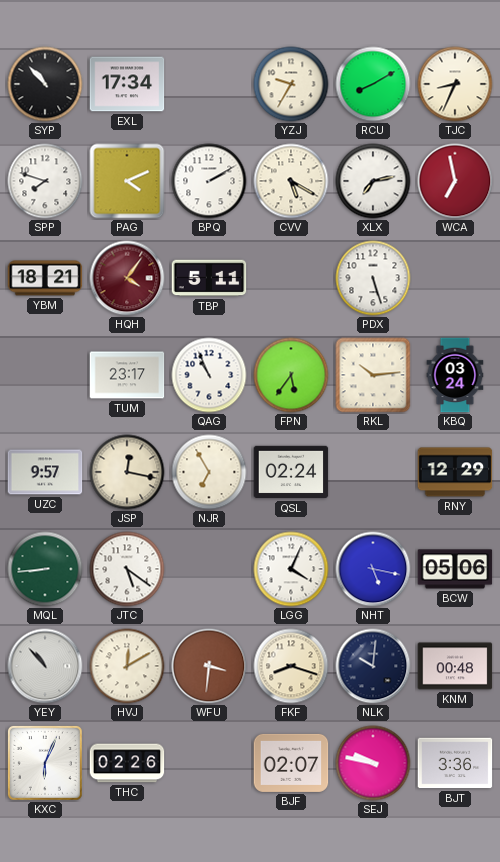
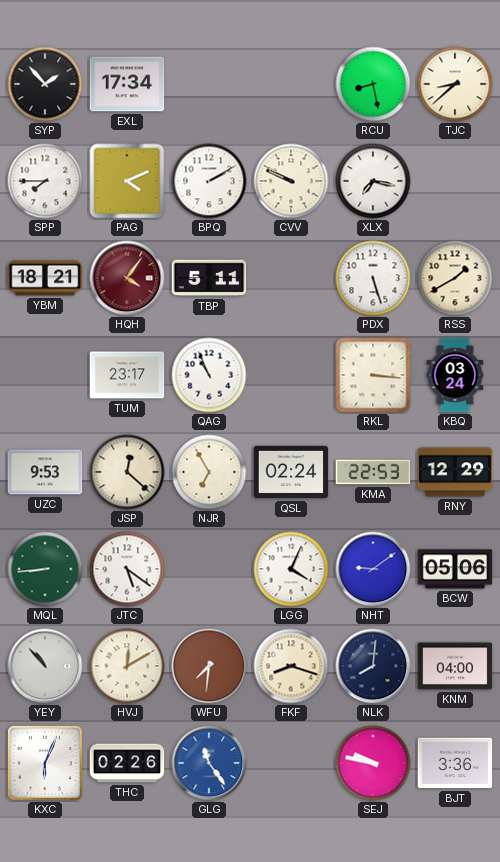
SYP: 10:53 -> 1:53
YZJ: 9:35 -> none
RCU: 8:10 -> 8:28
TJC: 8:34 -> 8:38
SPP: 7:48 -> 7:45
CVV: 5:20 -> 9:49
XLX: 7:13 -> 7:17
WCA: 6:58 -> none
RSS: none -> 1:40
FPN: 5:36 -> none
RKL: 10:14 -> 3:16
UZC: 9:57 -> 9:53
JSP: 12:17 -> 12:22
KMA: none -> 22:53
NHT: 5:17 -> 9:09
WFU: 3:31 -> 7:31
NLK: 10:01 -> 8:01
KNM: 00:48 -> 04:00
GLG: none -> 11:24
BJF: 02:07 -> none
